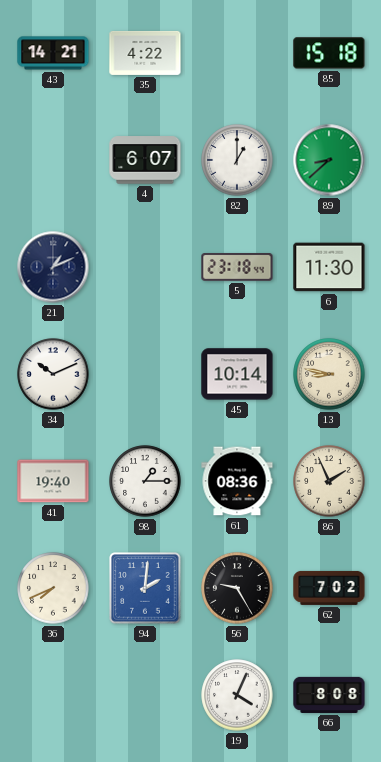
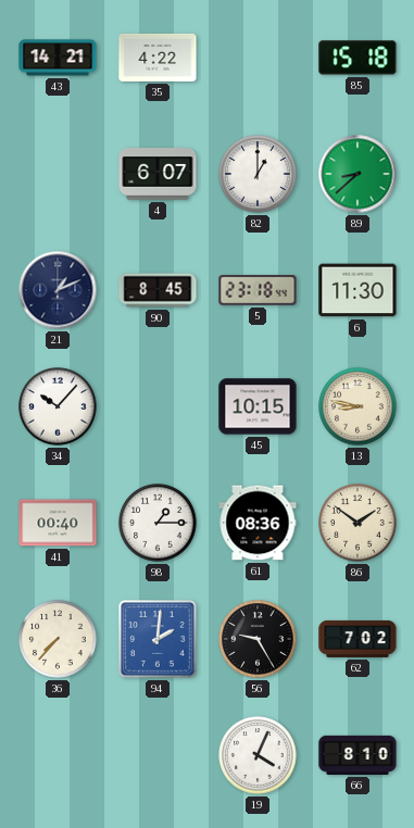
90: none -> 8:45
34: 10:11 -> 10:07
45: 10:14 -> 10:15
41: 19:40 -> 00:40
86: 1:56 -> 1:51
36: 7:41 -> 7:37
66: 8:08 -> 8:10
